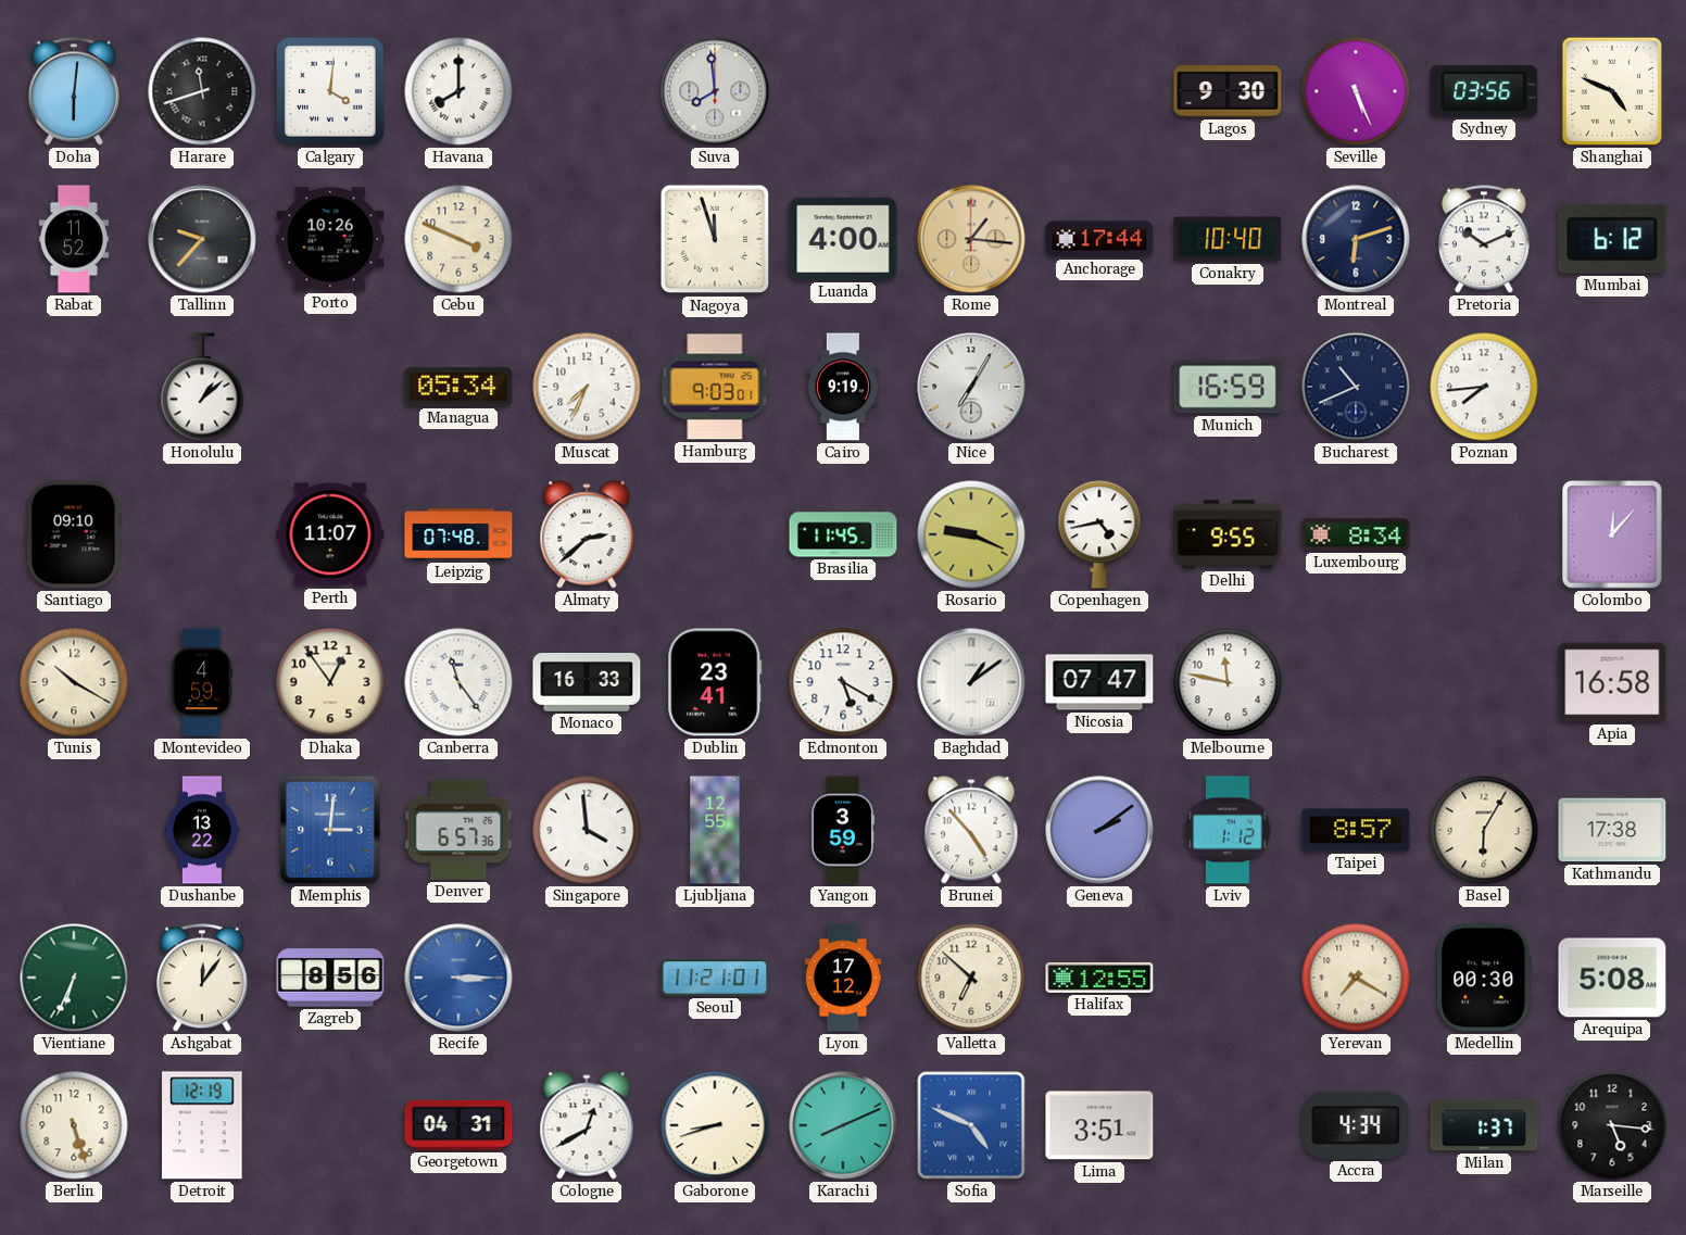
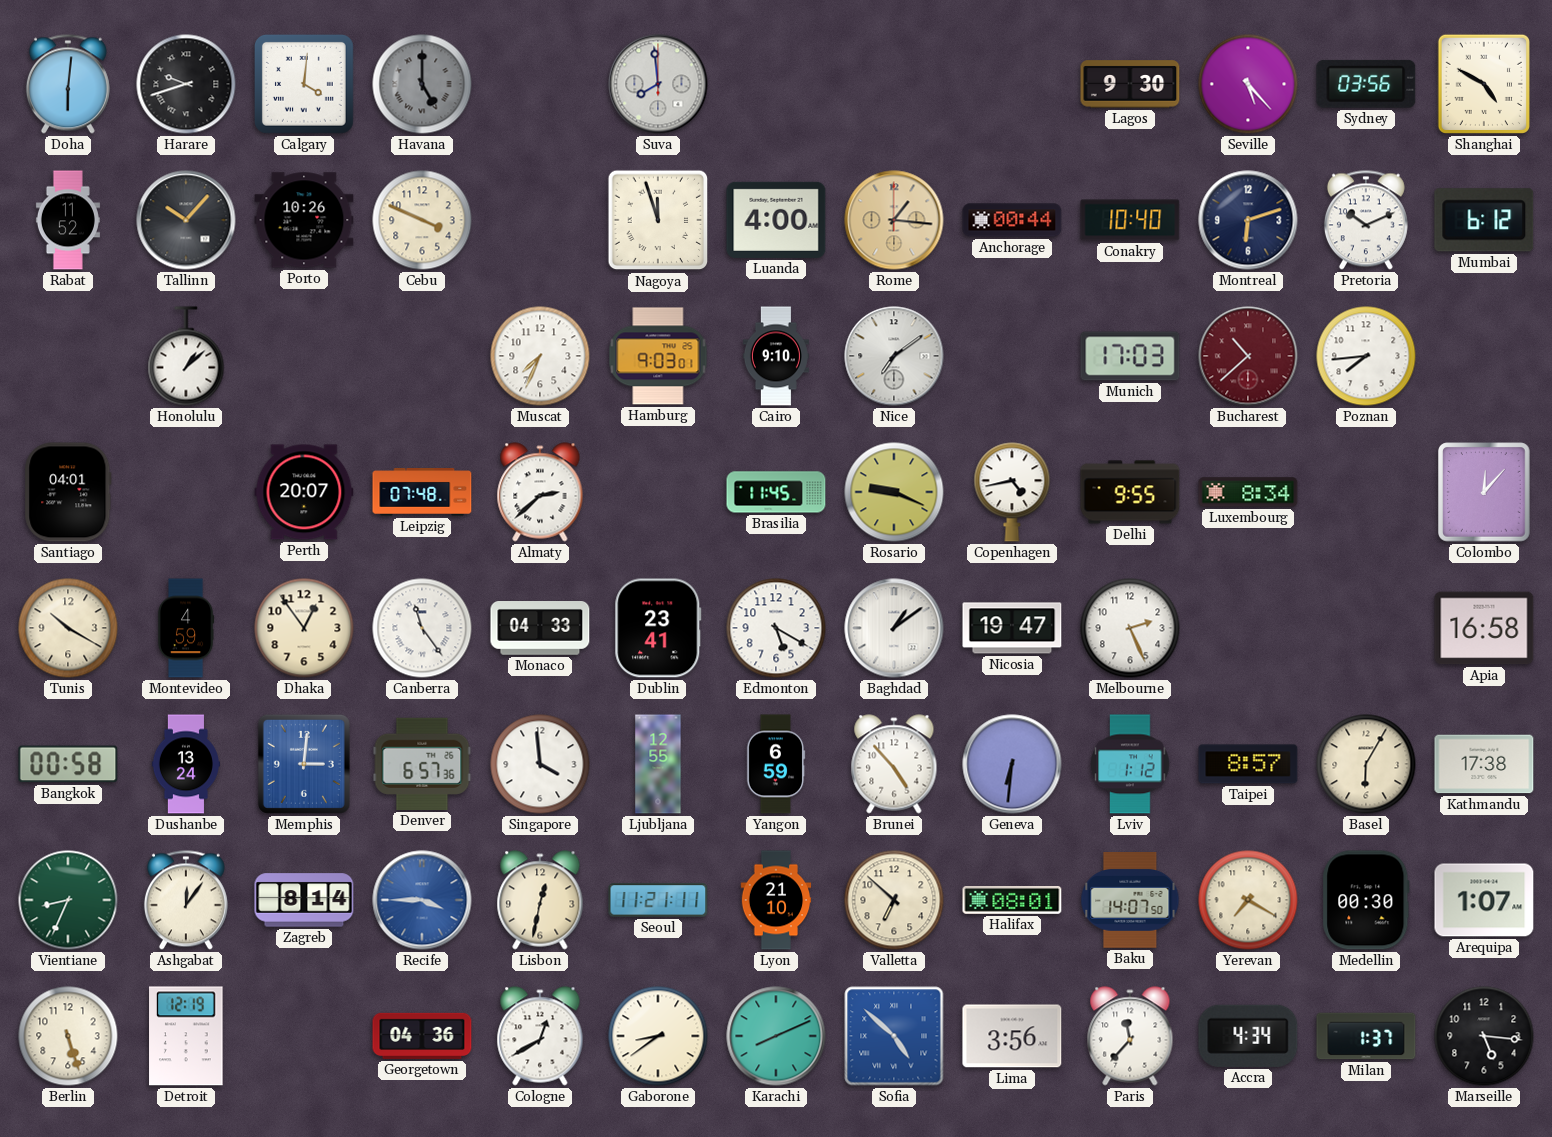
Harare: 11:42 -> 9:42
Havana: 8:00 -> 5:00
Havana dial: white -> grey
Seville: 5:26 -> 5:23
Shanghai: 4:49 -> 4:50
Tallinn: 9:37 -> 10:07
Anchorage: 17:44 -> 00:44
Managua: 05:34 -> none
Cairo: 9:19 -> 9:10
Nice: 7:05 -> 7:09
Munich: 16:59 -> 17:03
Bucharest: 10:41 -> 10:38
Bucharest dial: navy -> burgundy
Santiago: 09:10 -> 04:01
Perth: 11:07 -> 20:07
Monaco: 16:33 -> 04:33
Nicosia: 07:47 -> 19:47
Melbourne: 11:47 -> 2:26
Bangkok: none -> 00:58
Dushanbe: 13:22 -> 13:24
Yangon: 3:59 -> 6:59
Geneva: 2:09 -> 6:31
Vientiane: 6:34 -> 8:34
Zagreb: 8:56 -> 8:14
Recife: 3:15 -> 3:45
Lisbon: none -> 12:32
Seoul: 11:21:01 -> 11:21:11
Lyon: 17:12 -> 21:10
Halifax: 12:55 -> 08:01
Baku: none -> 14:07
Arequipa: 5:08 -> 1:07
Georgetown: 04:31 -> 04:36
Gaborone: 8:42 -> 8:39
Sofia: 4:49 -> 4:52
Lima: 3:51 -> 3:56
Paris: none -> 11:37
